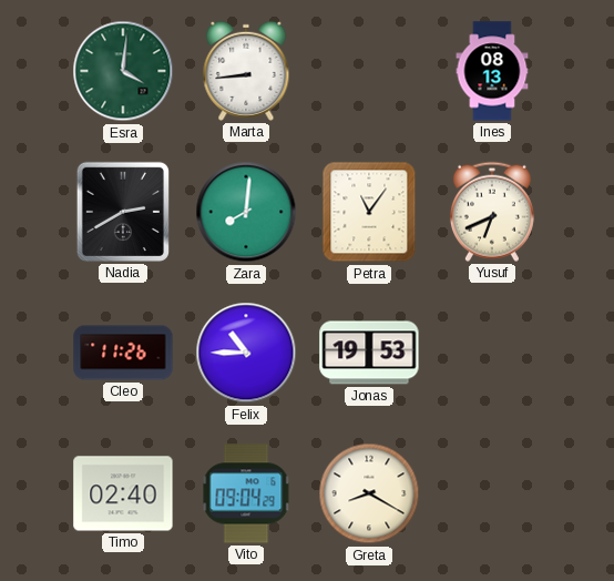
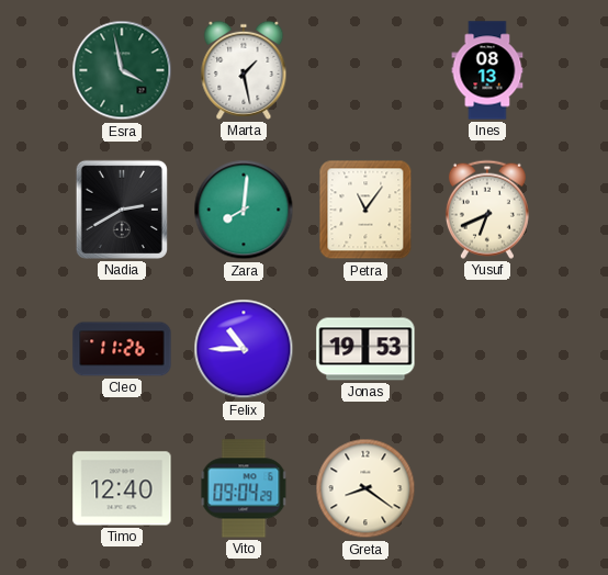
Esra: 4:01 -> 3:58
Marta: 8:44 -> 1:28
Timo: 02:40 -> 12:40
Greta: 8:20 -> 8:21
